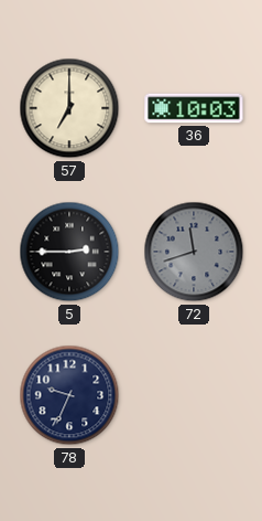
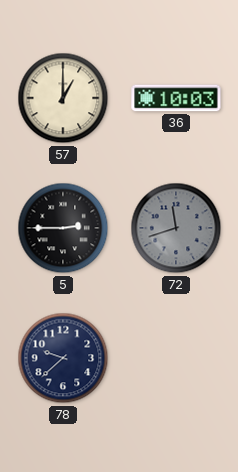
57: 7:00 -> 1:00
78: 9:34 -> 9:38
